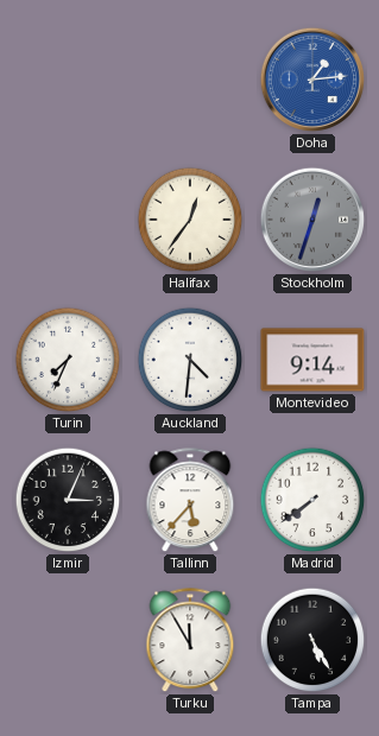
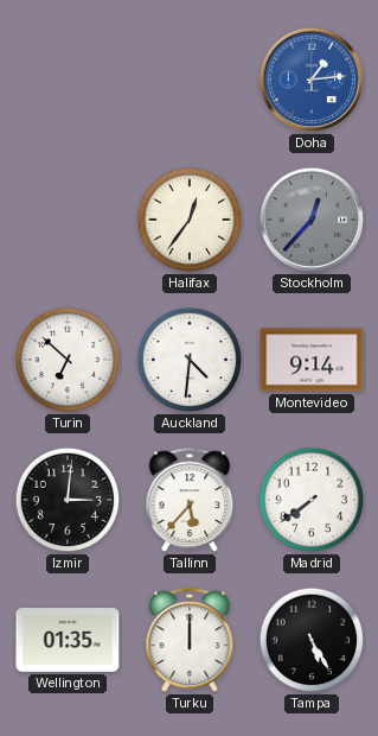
Stockholm: 12:33 -> 12:37
Turin: 7:34 -> 6:52
Izmir: 3:04 -> 3:01
Wellington: none -> 01:35
Turku: 11:55 -> 12:00
